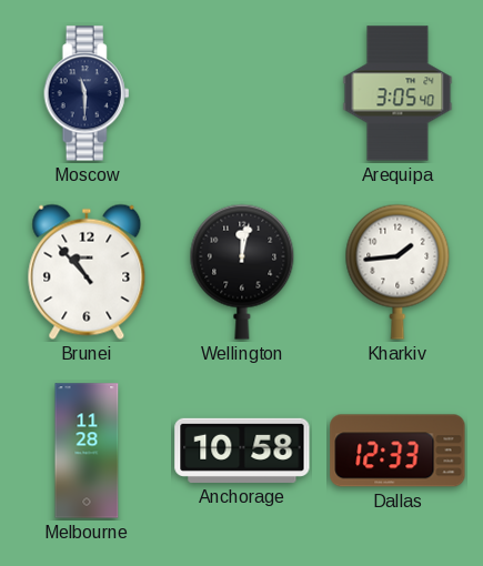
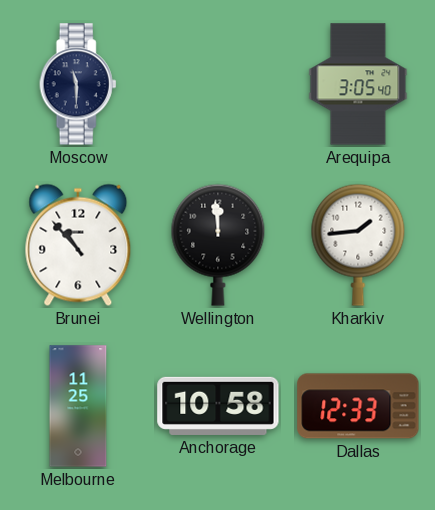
Wellington: 12:02 -> 11:59
Melbourne: 11:28 -> 11:25
